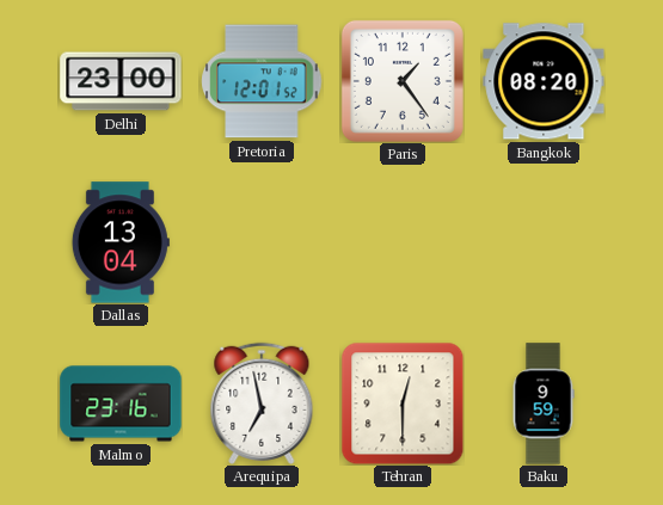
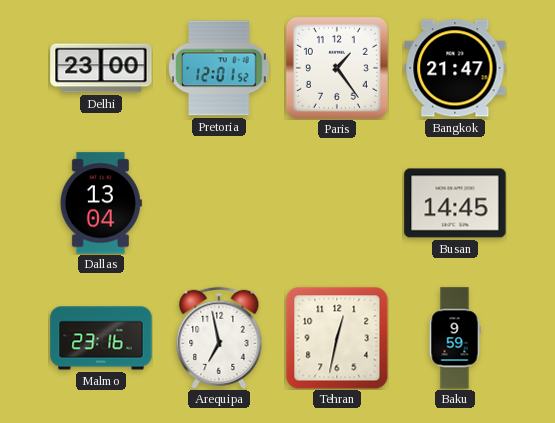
Bangkok: 08:20 -> 21:47
Busan: none -> 14:45
Tehran: 12:30 -> 12:32
